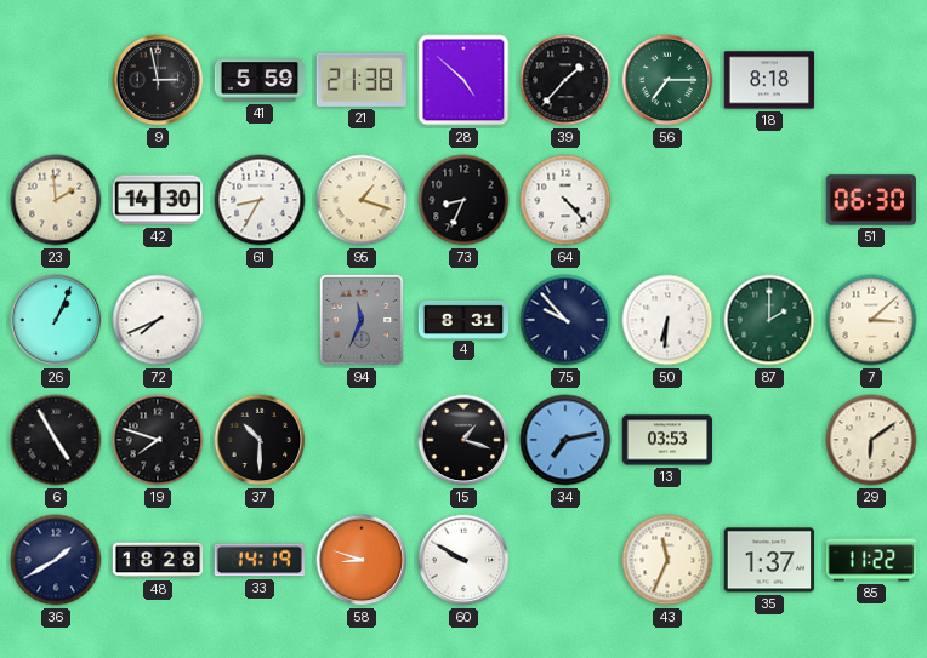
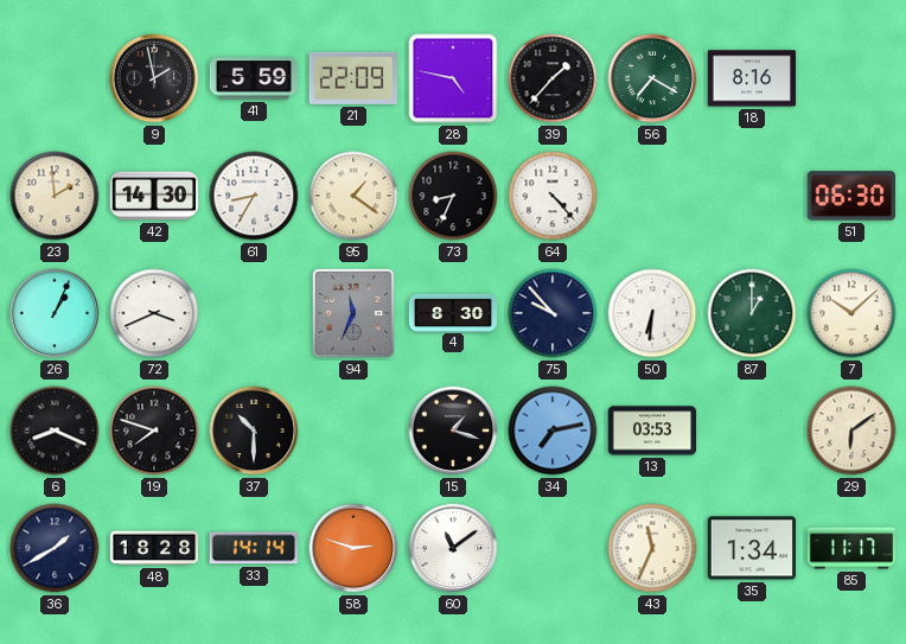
9: 2:58 -> 1:58
21: 21:38 -> 22:09
28: 4:52 -> 4:47
56: 7:15 -> 7:20
18: 8:18 -> 8:16
95: 1:18 -> 1:21
72: 7:41 -> 3:41
4: 8:31 -> 8:30
87: 2:00 -> 1:00
7: 3:08 -> 10:08
6: 4:55 -> 8:19
33: 14:19 -> 14:14
58: 8:48 -> 2:48
60: 9:50 -> 11:09
35: 1:37 -> 1:34
85: 11:22 -> 11:17
